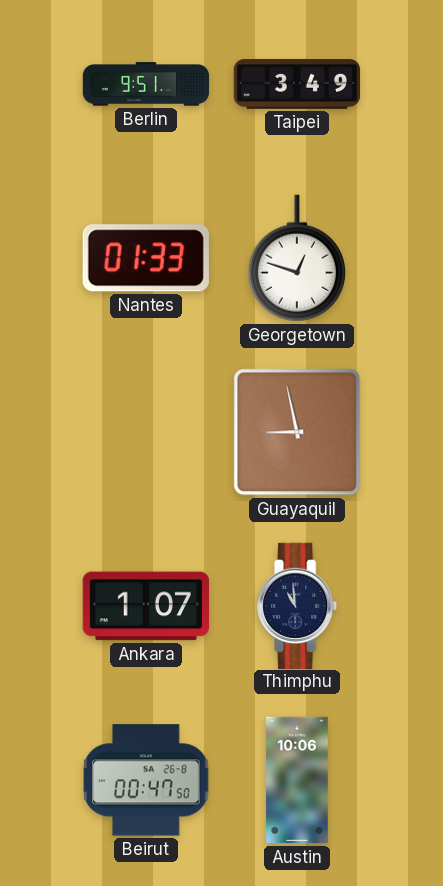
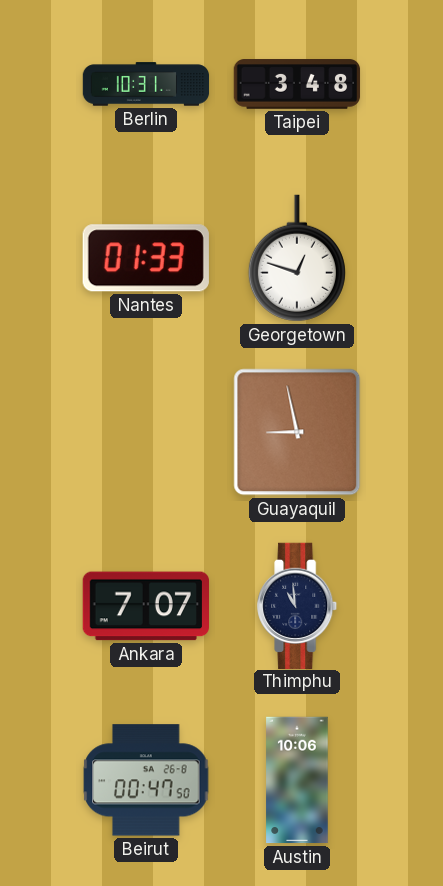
Berlin: 9:51 -> 10:31
Taipei: 3:49 -> 3:48
Ankara: 1:07 -> 7:07
